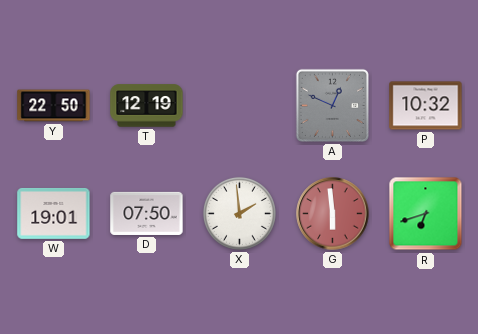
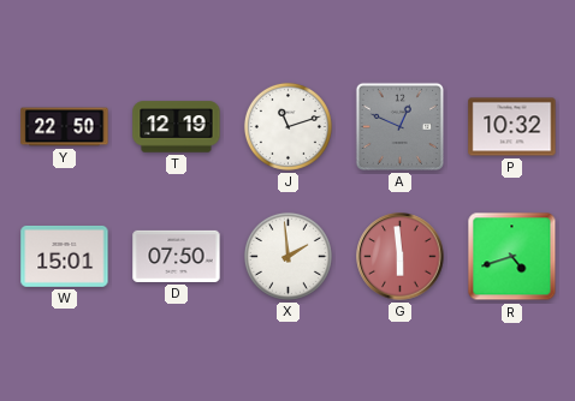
J: none -> 11:12
W: 19:01 -> 15:01
R: 6:42 -> 4:42
